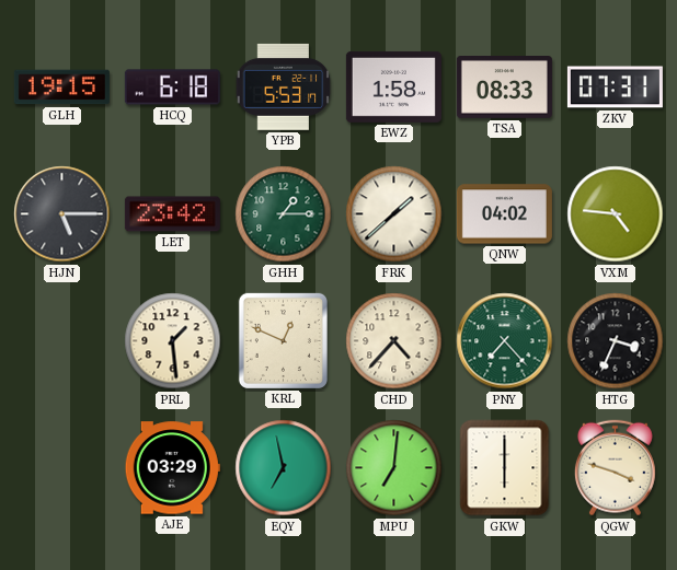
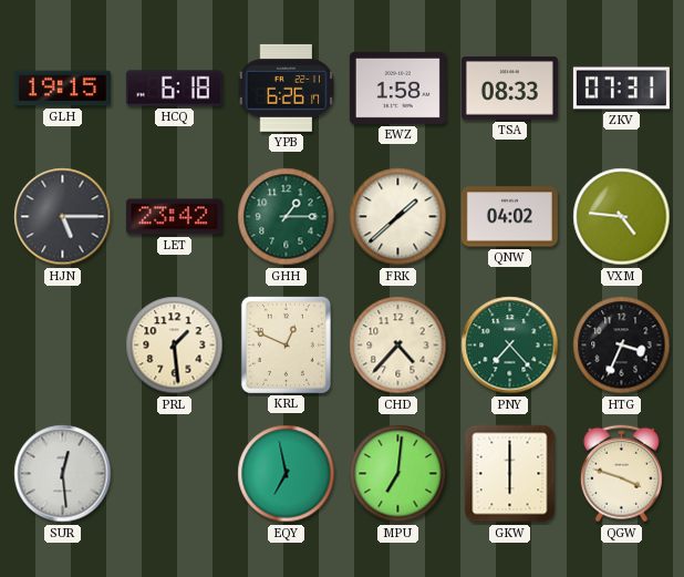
YPB: 5:53 -> 6:26
SUR: none -> 12:29
AJE: 03:29 -> none
